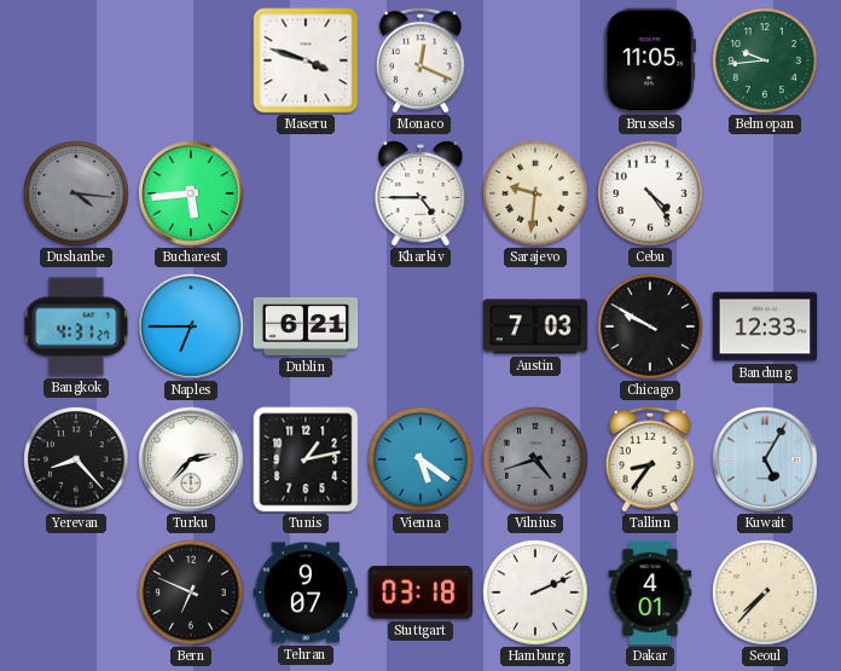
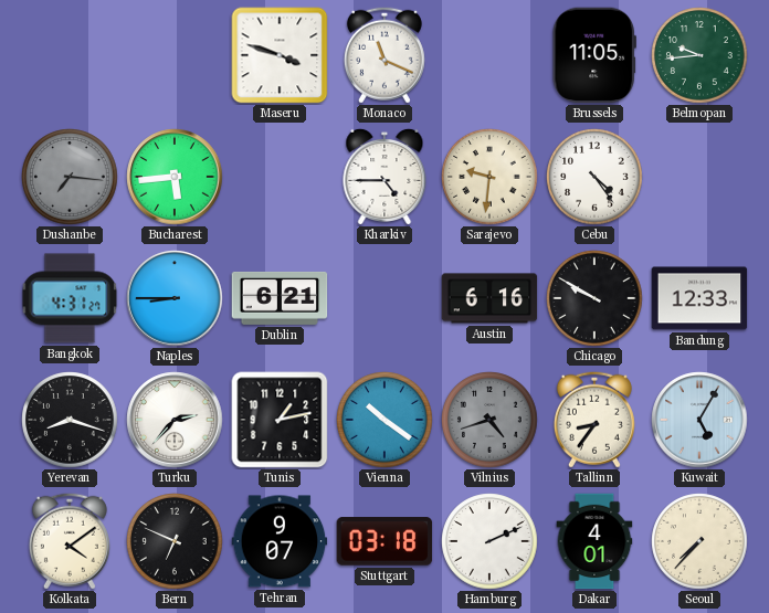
Monaco: 12:19 -> 11:19
Dushanbe: 4:16 -> 7:16
Naples: 6:45 -> 8:45
Austin: 7:03 -> 6:16
Yerevan: 8:23 -> 8:18
Vienna: 5:21 -> 10:21
Kolkata: none -> 4:09
